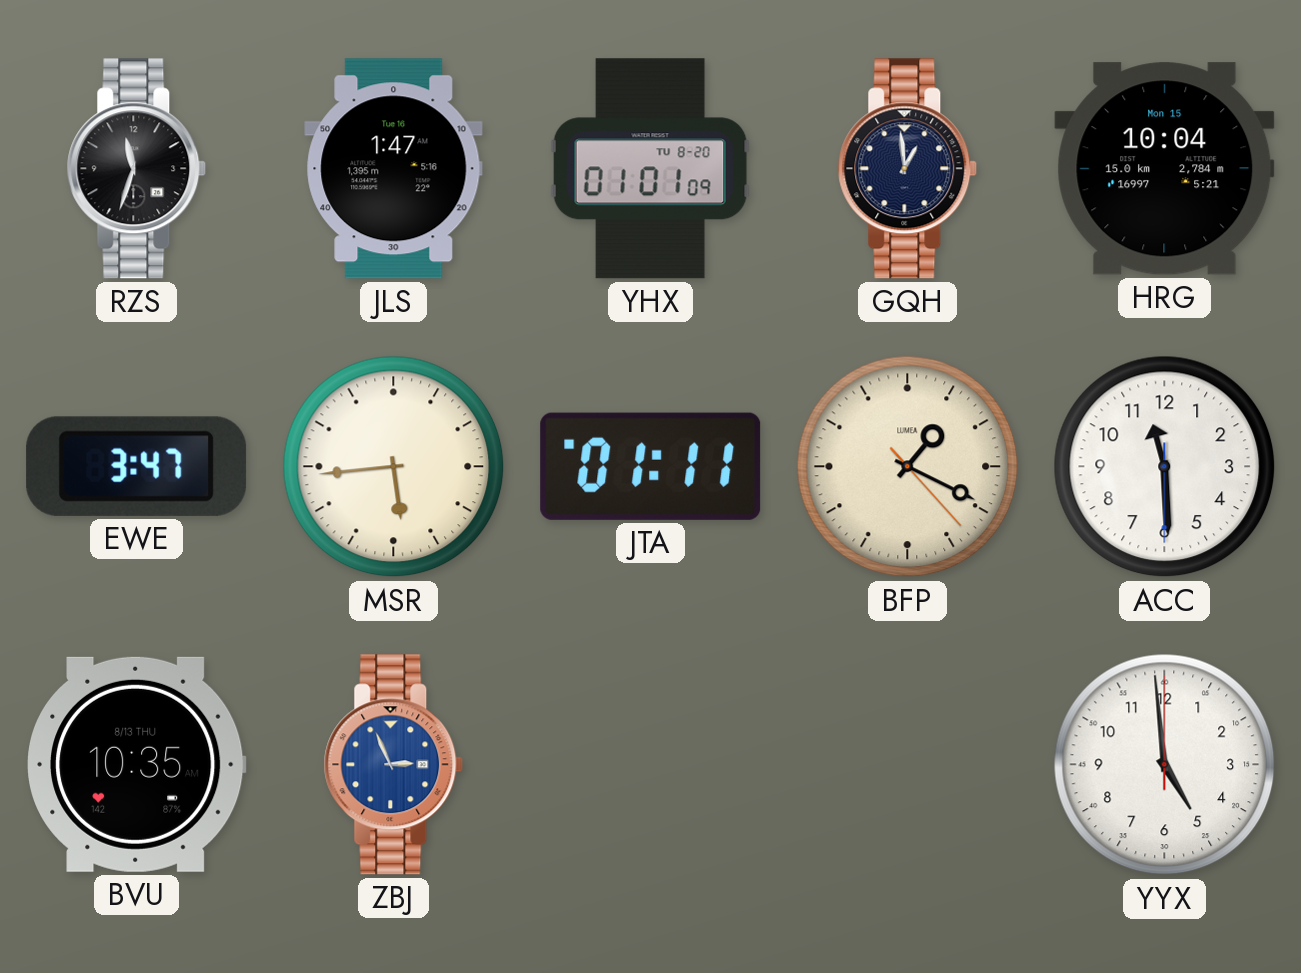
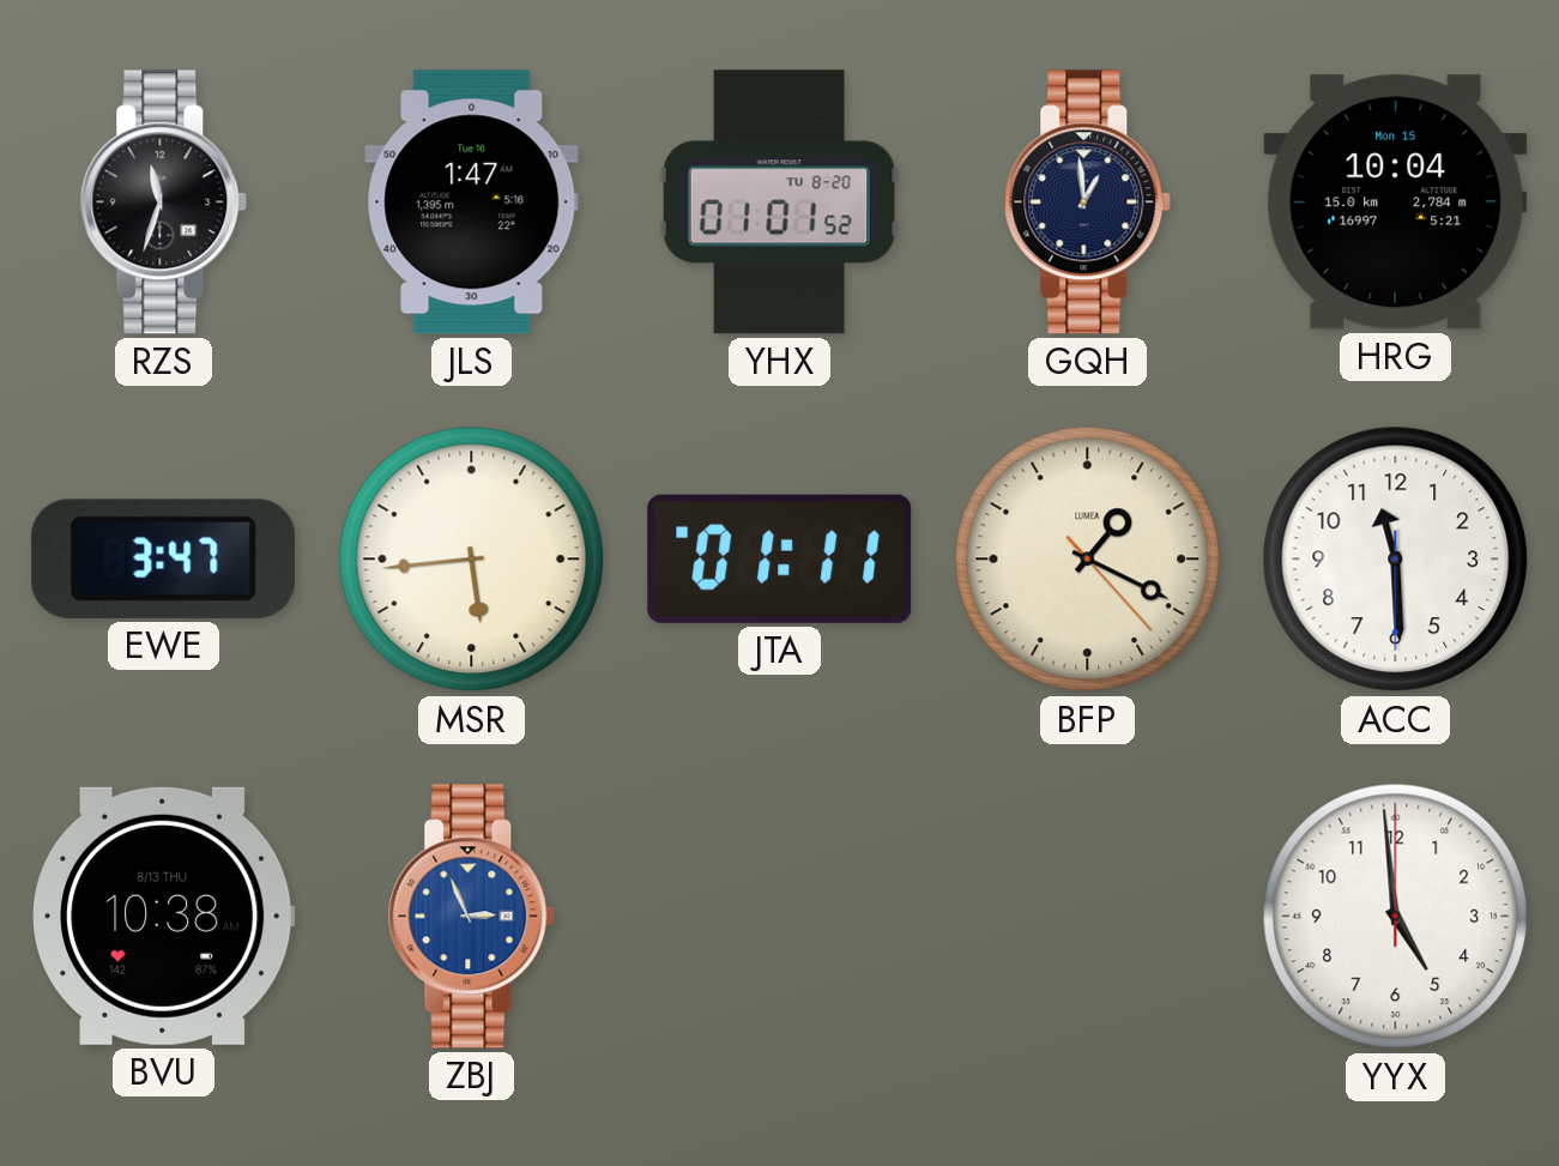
YHX: 01:01:09 -> 01:01:52
BVU: 10:35 -> 10:38
